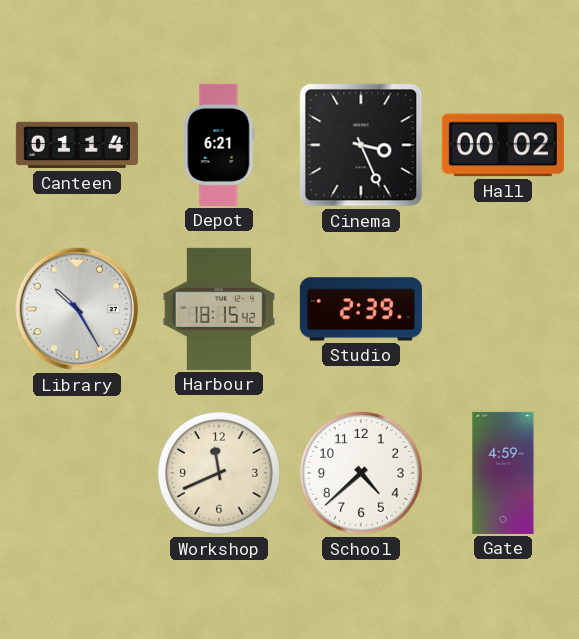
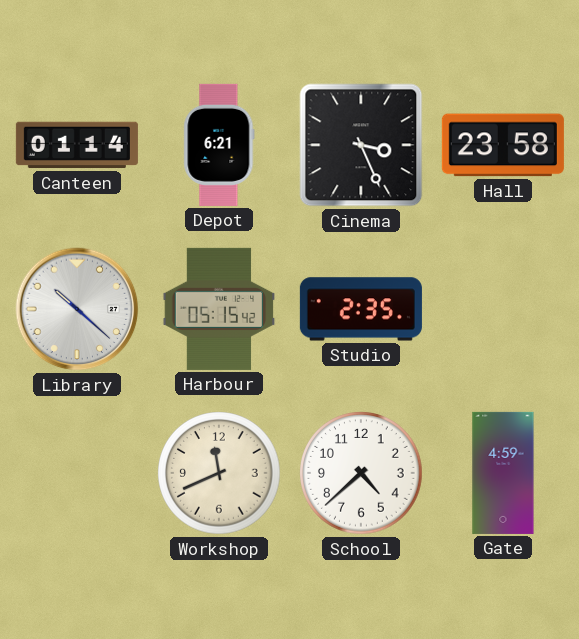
Hall: 00:02 -> 23:58
Library: 10:25 -> 10:22
Harbour: 18:15 -> 05:15
Studio: 2:39 -> 2:35
